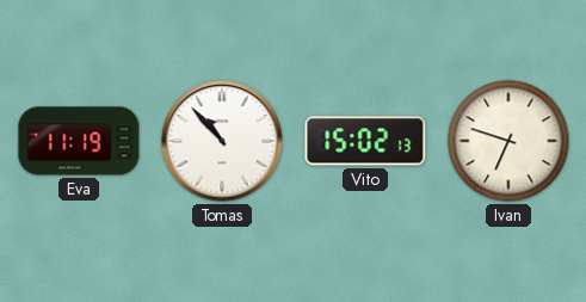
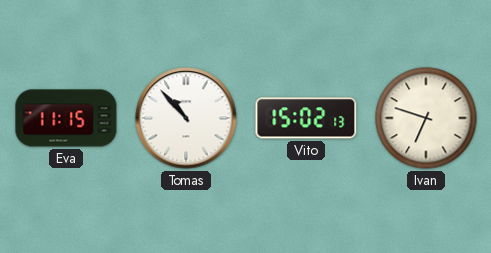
Eva: 11:19 -> 11:15
